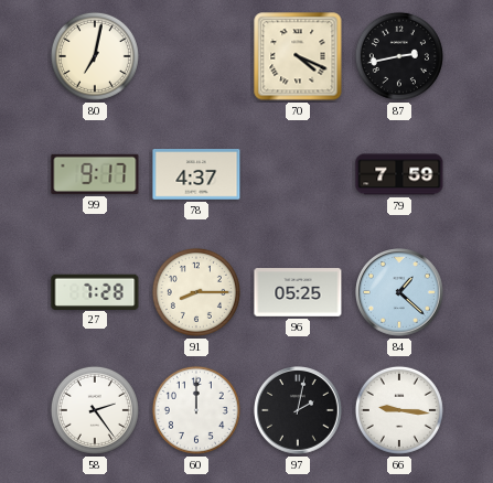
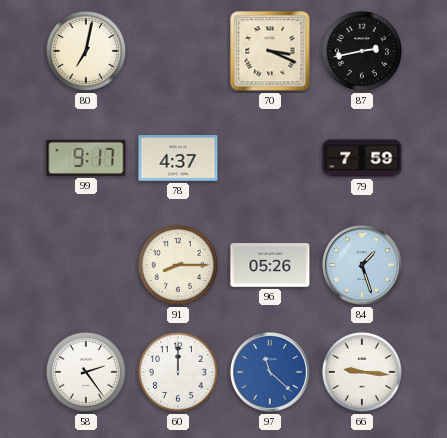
70: 4:19 -> 3:19
27: 7:28 -> none
96: 05:25 -> 05:26
84: 1:22 -> 1:27
97: 2:02 -> 11:22
97 dial: black -> blue
